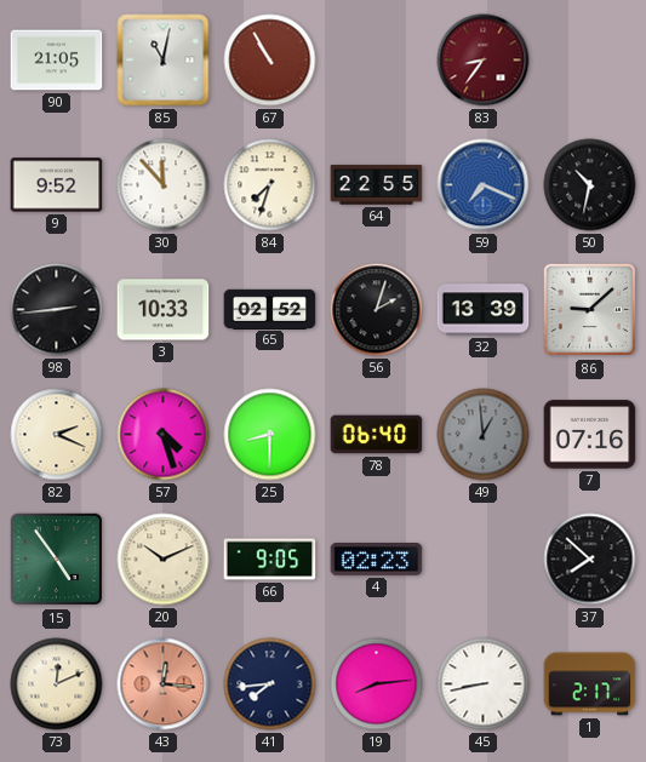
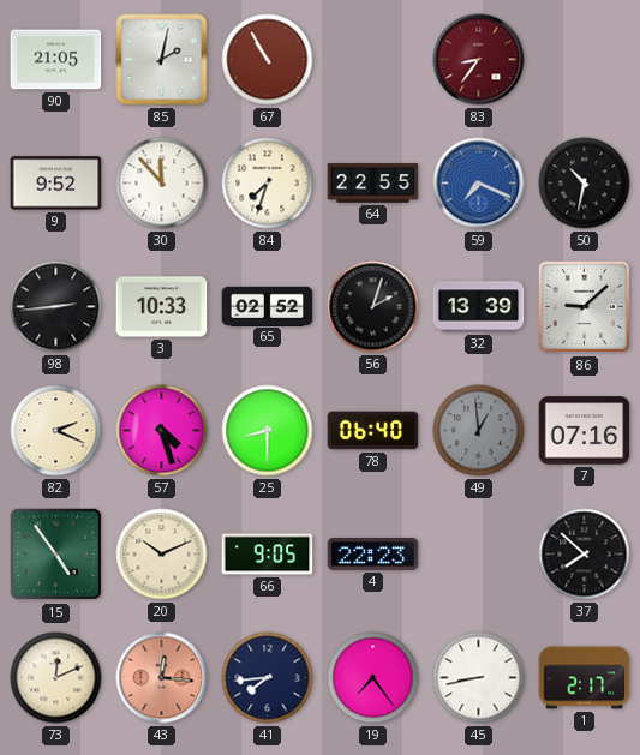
85: 11:02 -> 2:02
4: 02:23 -> 22:23
19: 8:14 -> 7:24
